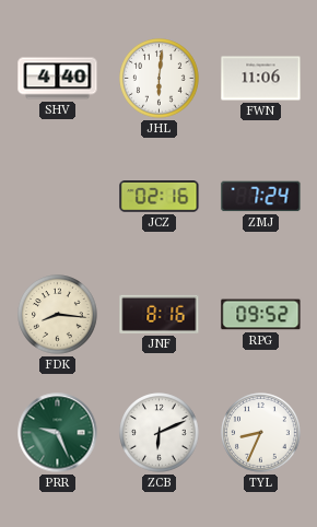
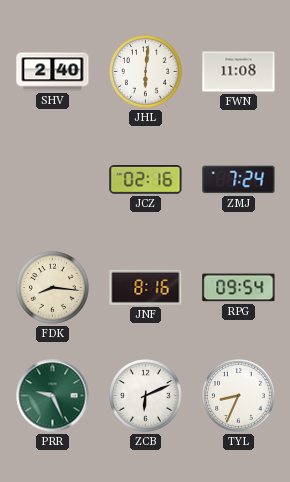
SHV: 4:40 -> 2:40
FWN: 11:06 -> 11:08
RPG: 09:52 -> 09:54
